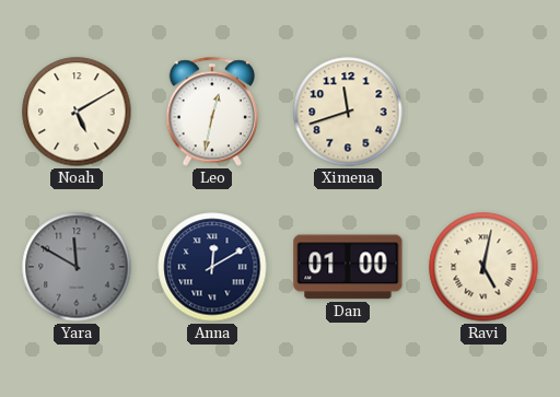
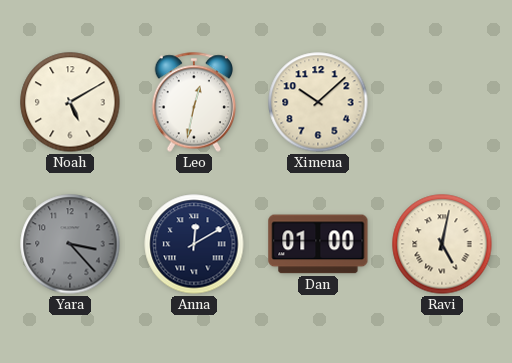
Ximena: 11:42 -> 10:08
Yara: 11:50 -> 3:23
